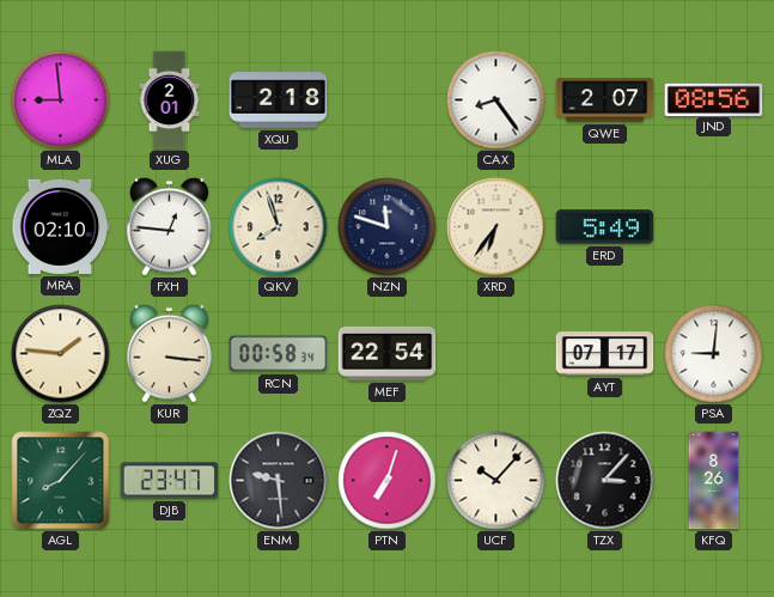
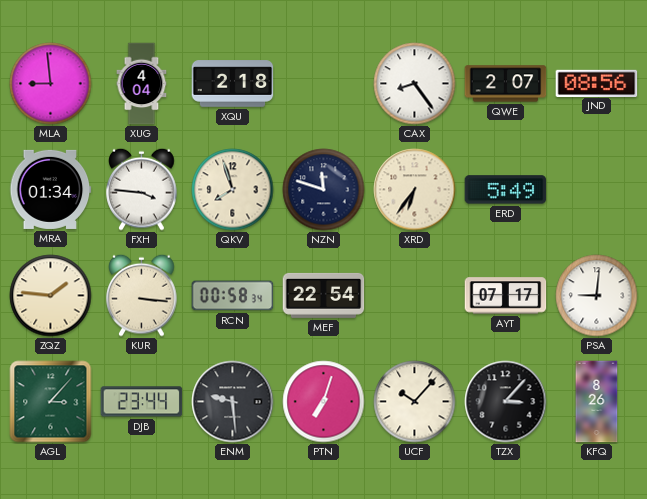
XUG: 2:01 -> 4:04
MRA: 02:10 -> 01:34
FXH: 12:46 -> 3:46
AGL: 8:07 -> 3:07
DJB: 23:47 -> 23:44
